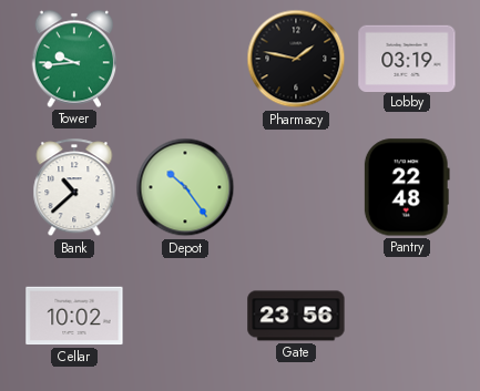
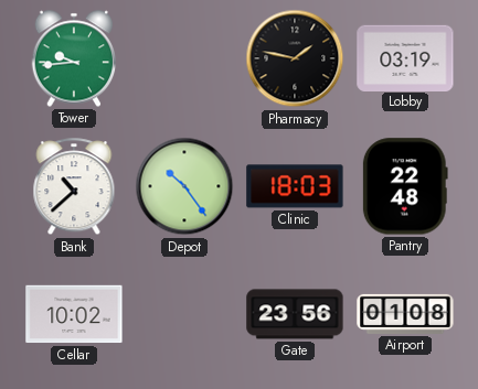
Clinic: none -> 18:03
Airport: none -> 01:08
